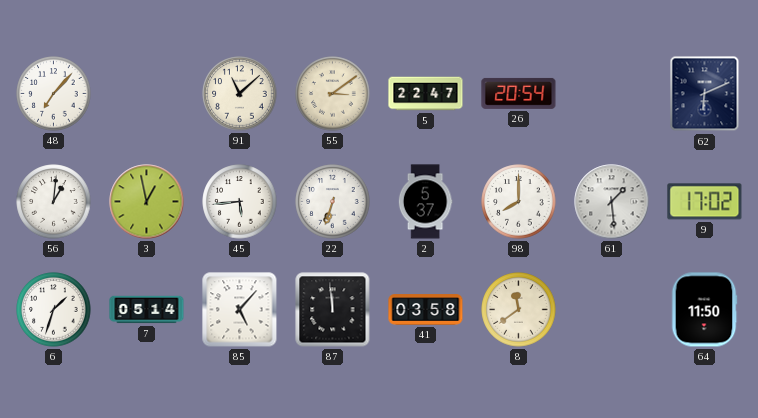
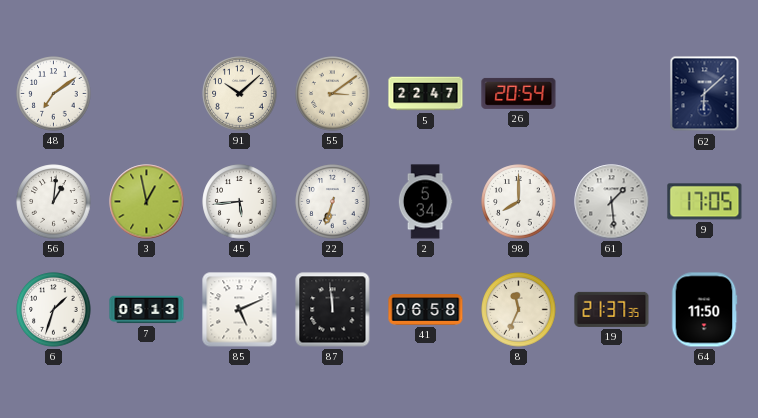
48: 7:07 -> 7:09
91: 11:08 -> 10:08
62: 6:11 -> 6:08
2: 5:37 -> 5:34
9: 17:02 -> 17:05
7: 05:14 -> 05:13
85: 5:07 -> 5:11
41: 03:58 -> 06:58
8: 11:39 -> 11:34
19: none -> 21:37
